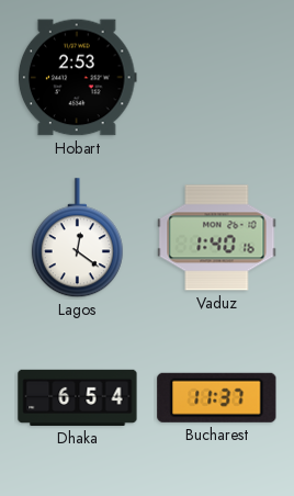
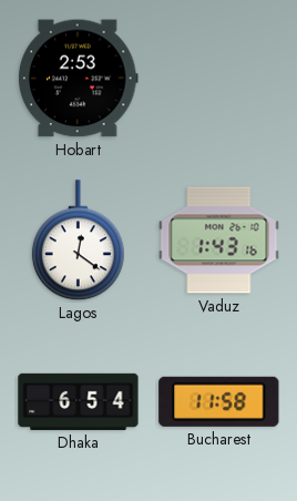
Vaduz: 1:40 -> 1:43
Bucharest: 11:37 -> 11:58
